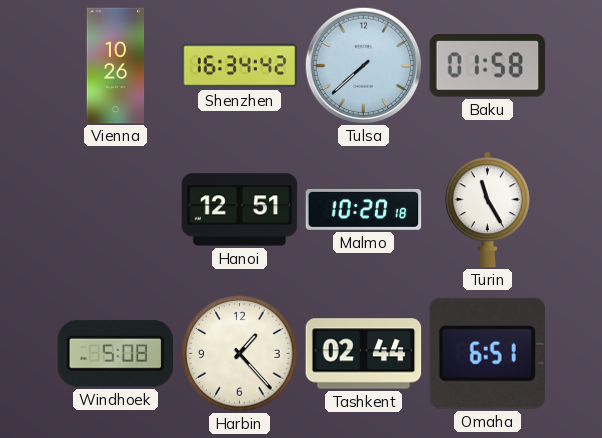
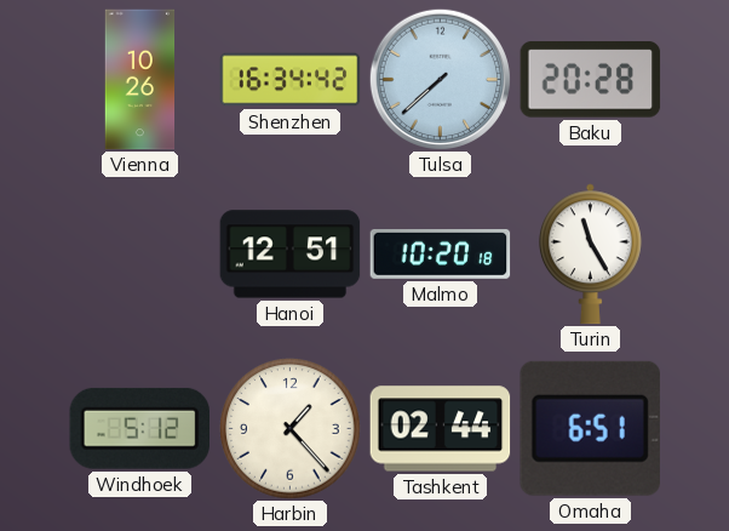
Baku: 01:58 -> 20:28
Windhoek: 5:08 -> 5:12
